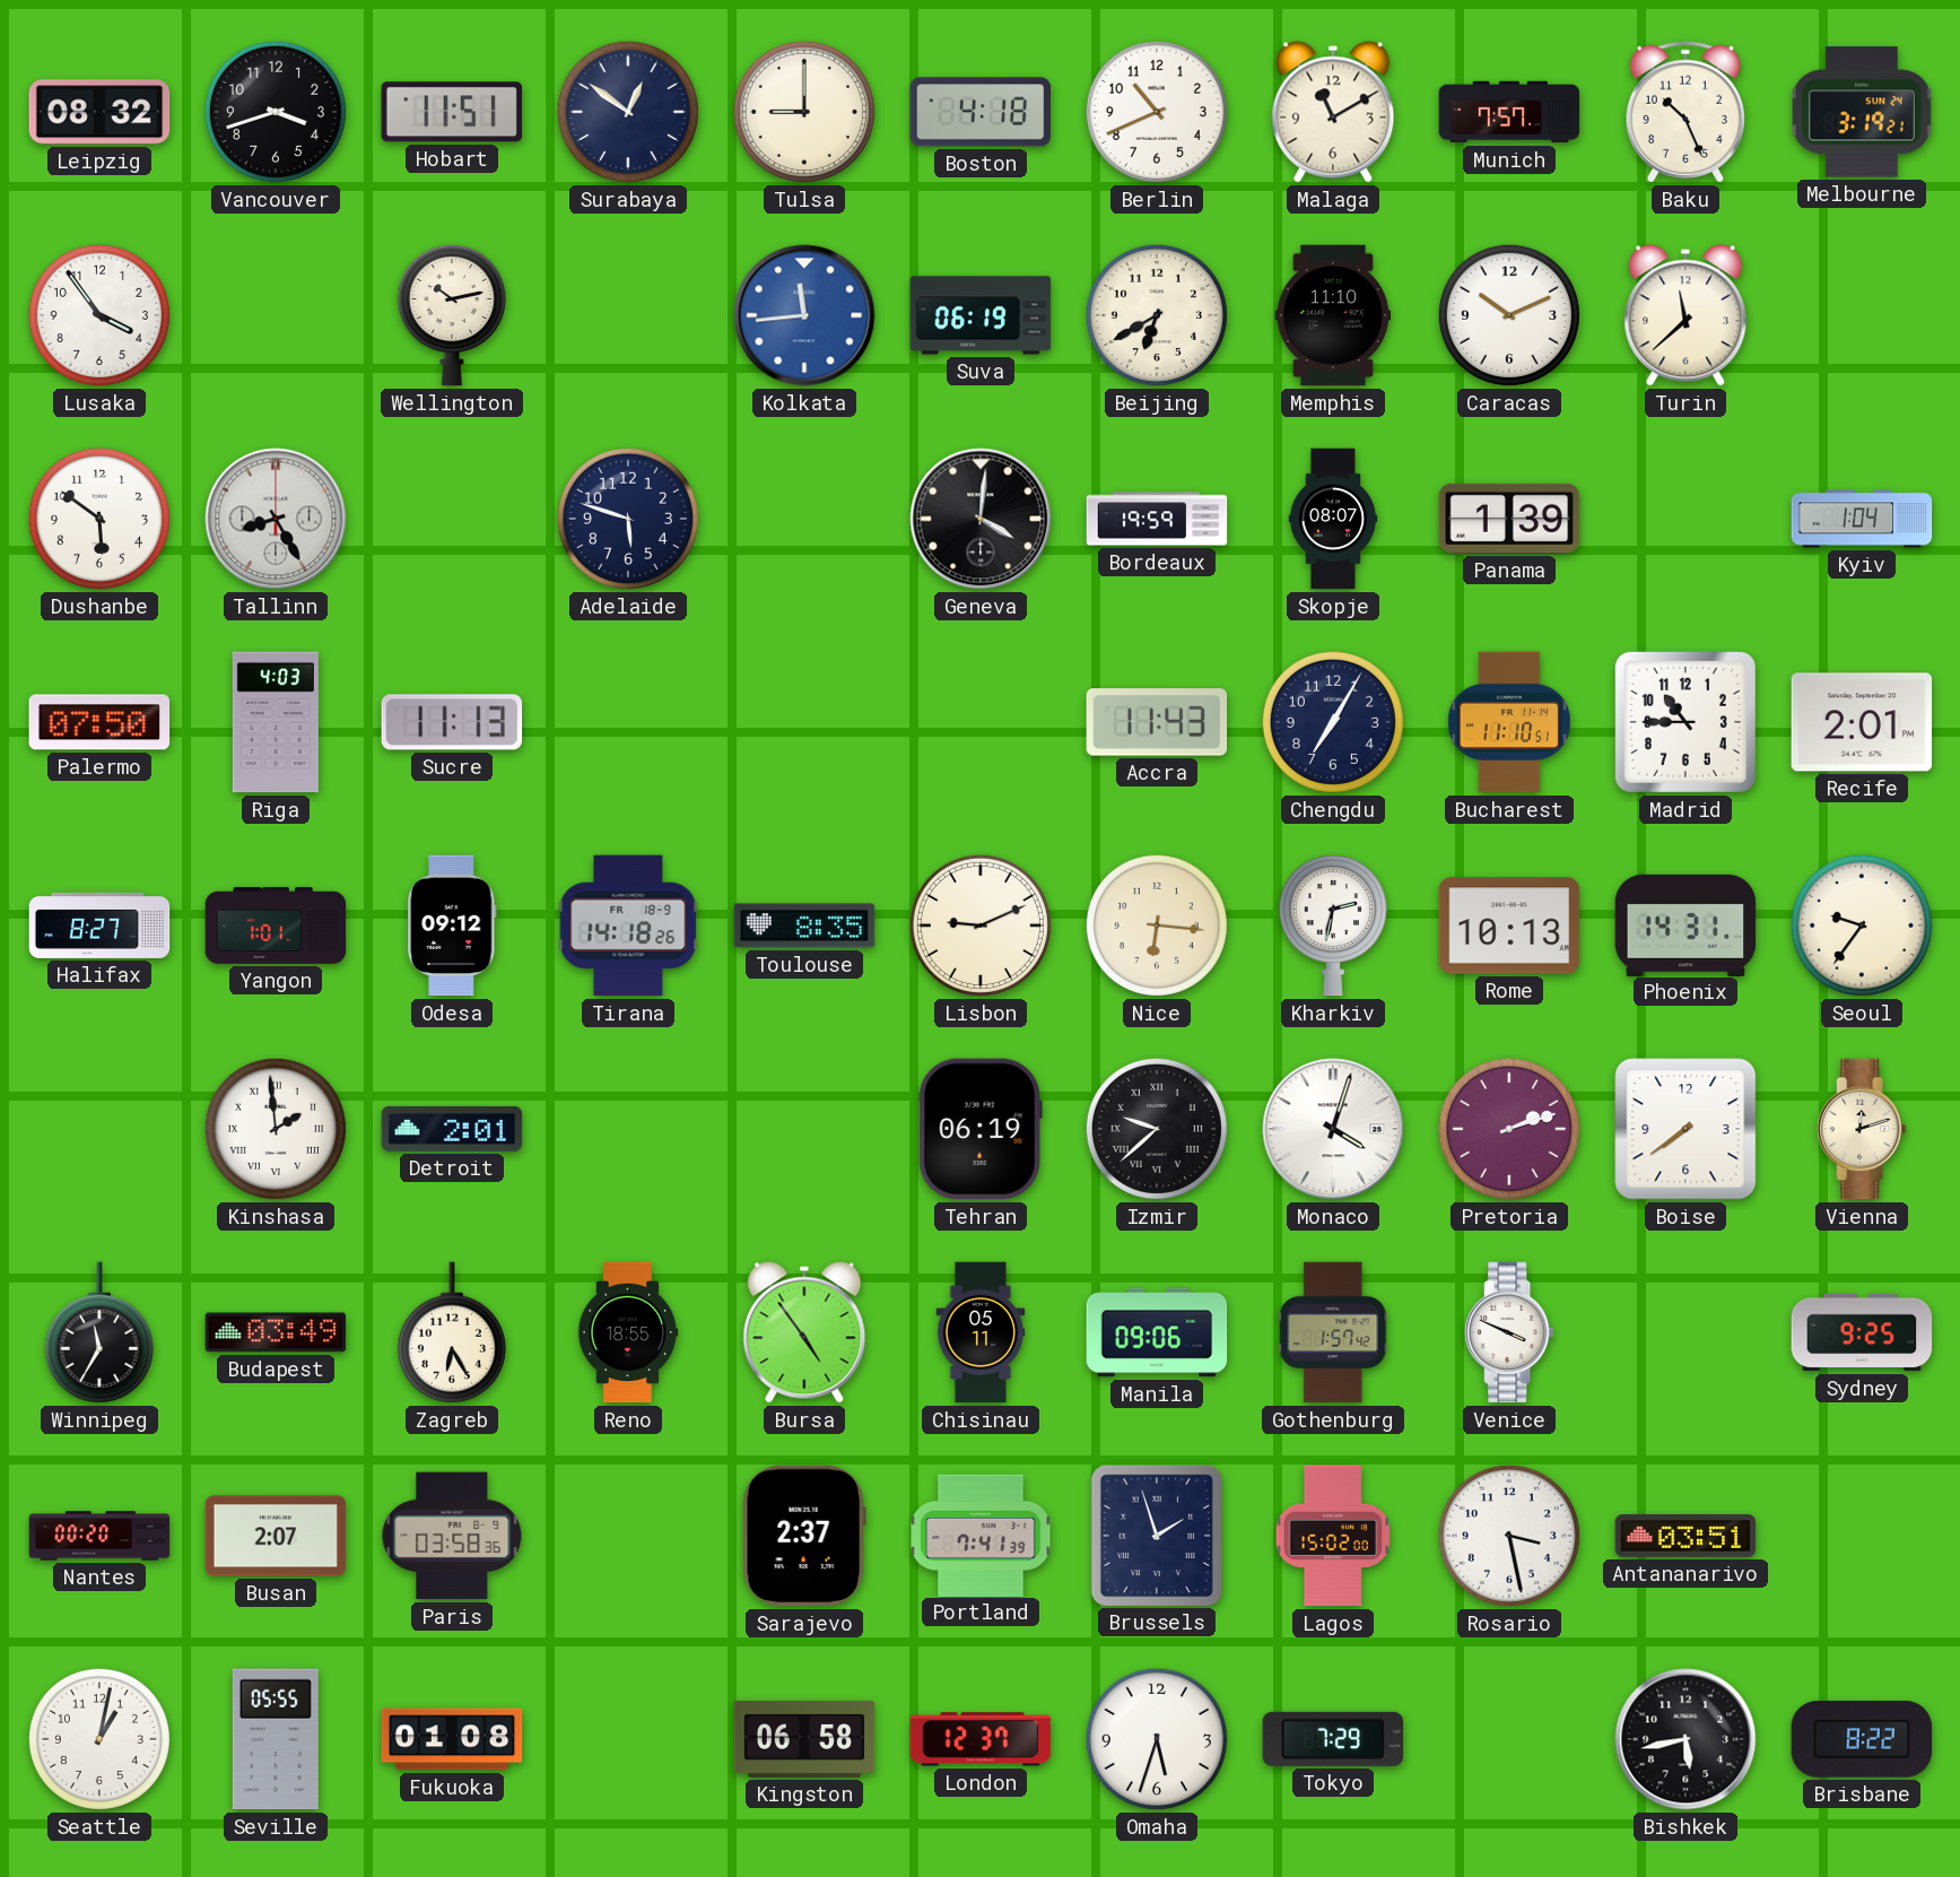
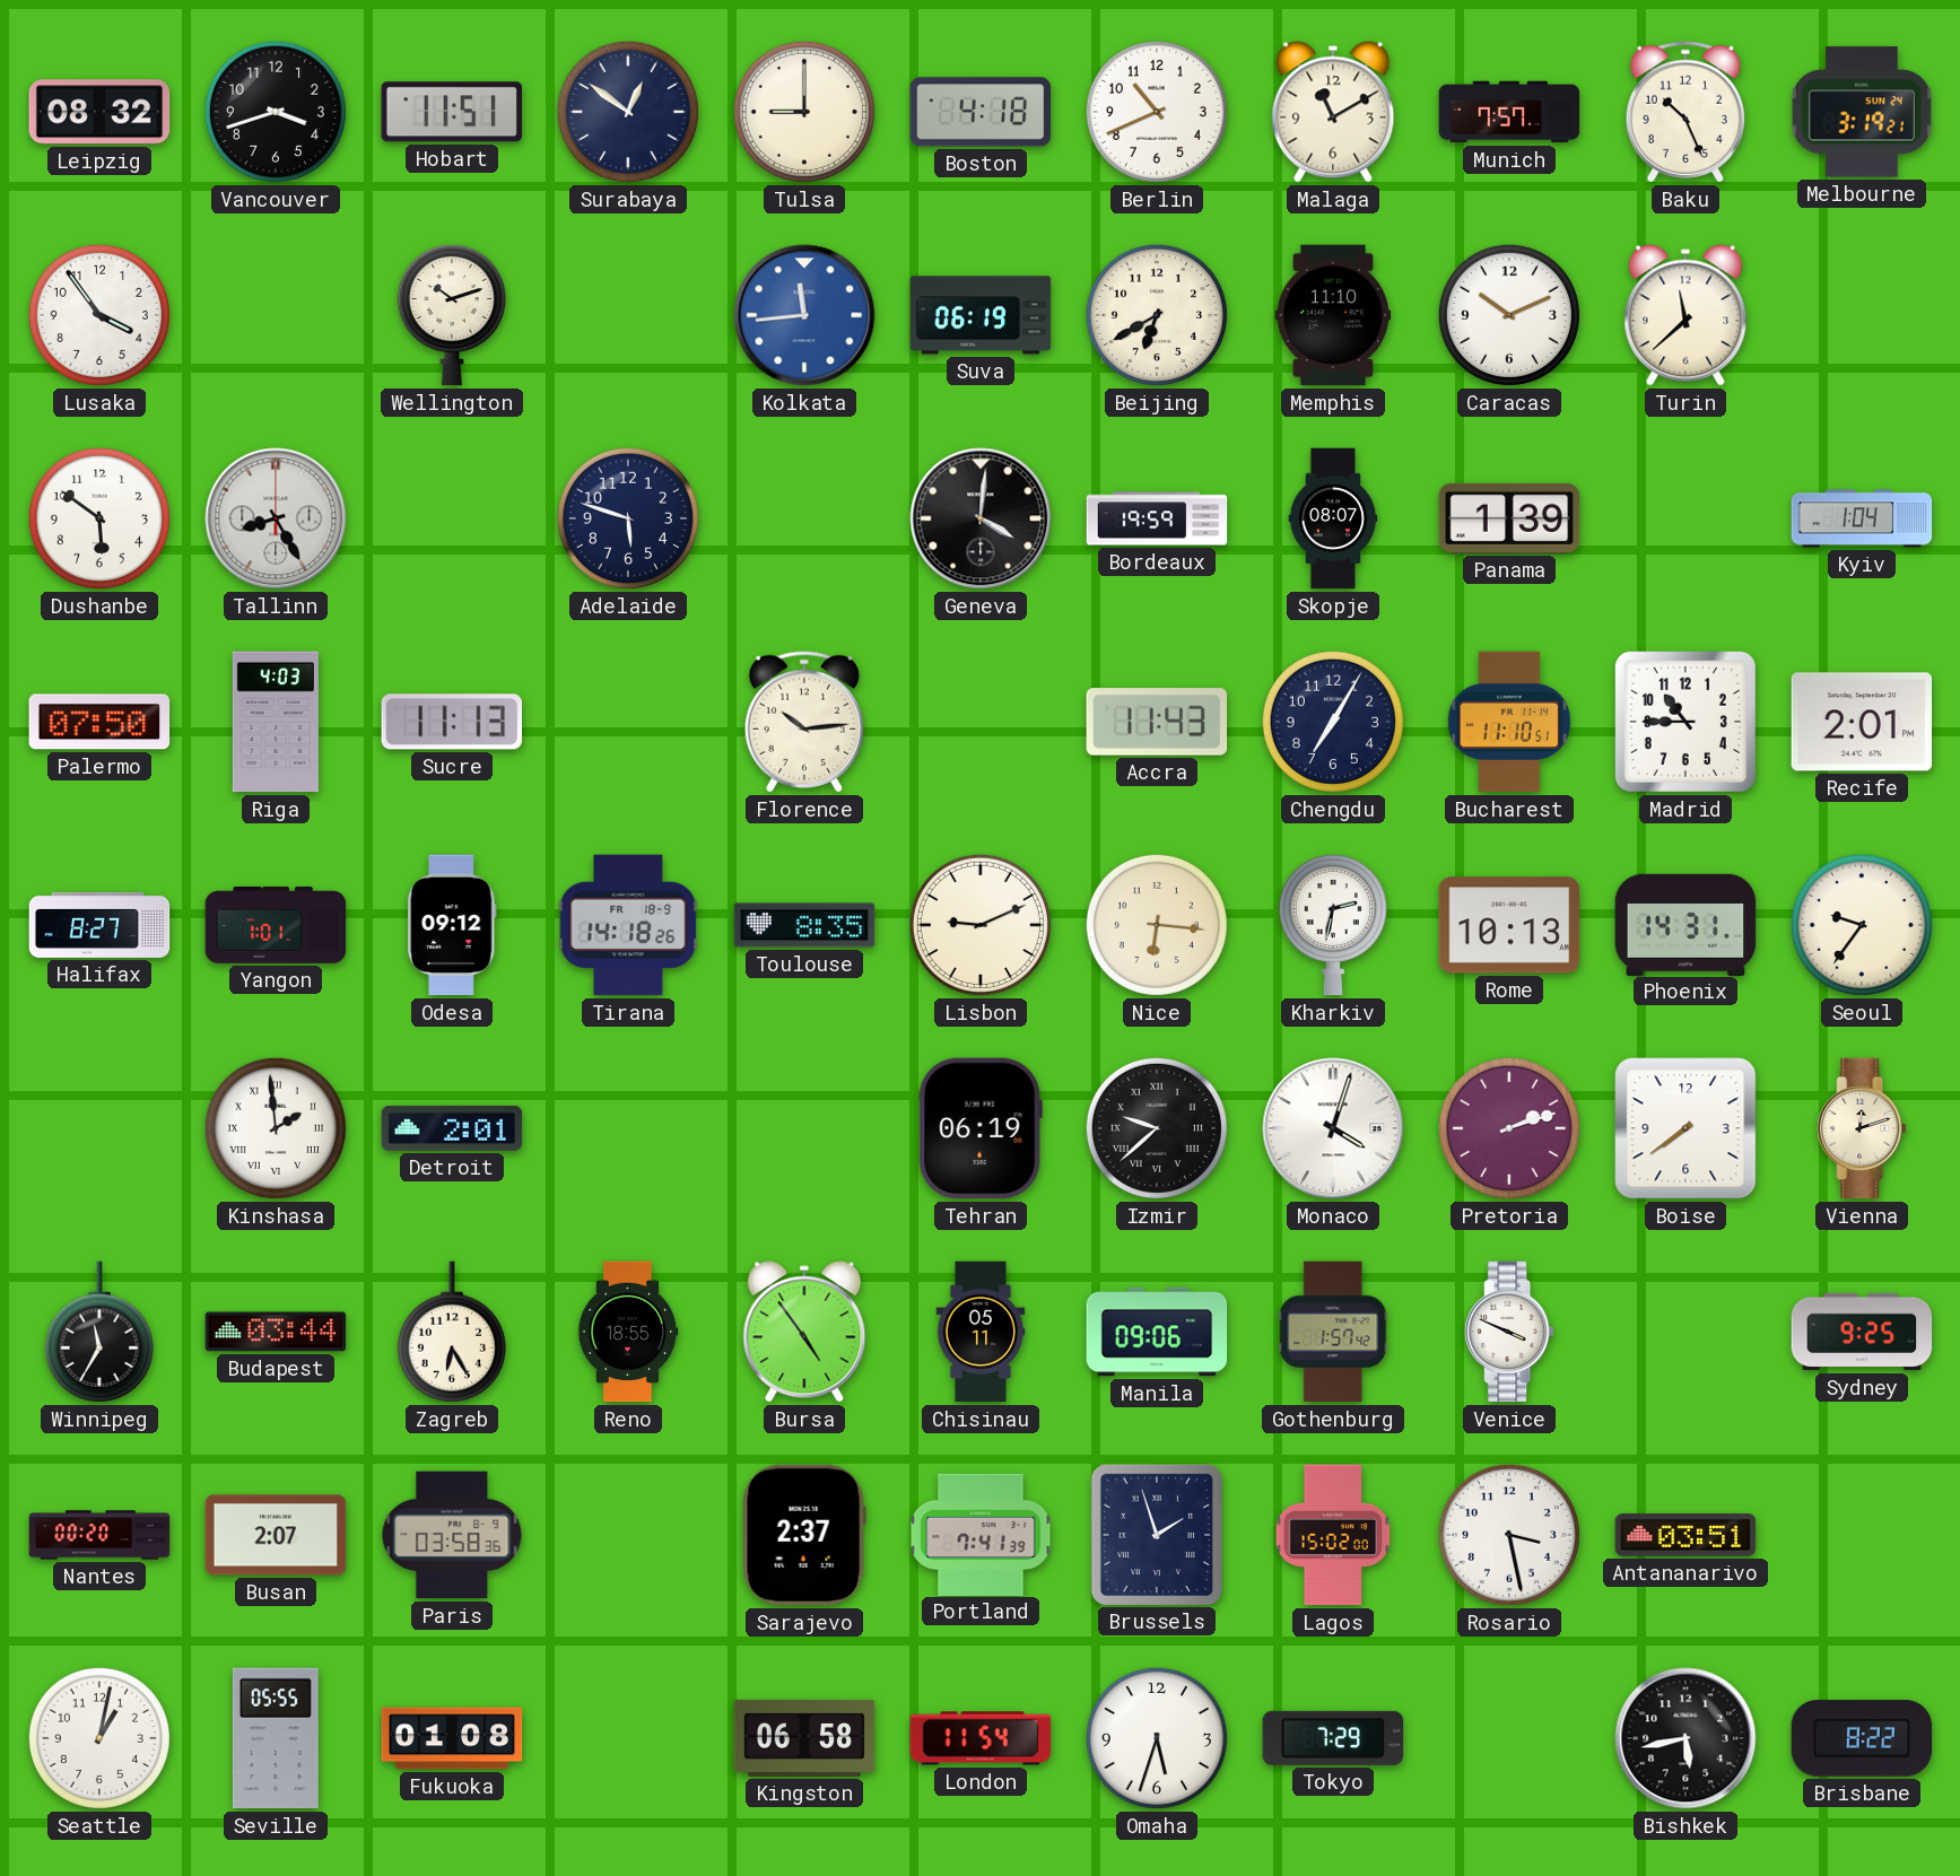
Wellington: 10:13 -> 10:12
Florence: none -> 10:14
Budapest: 03:49 -> 03:44
London: 12:37 -> 11:54
